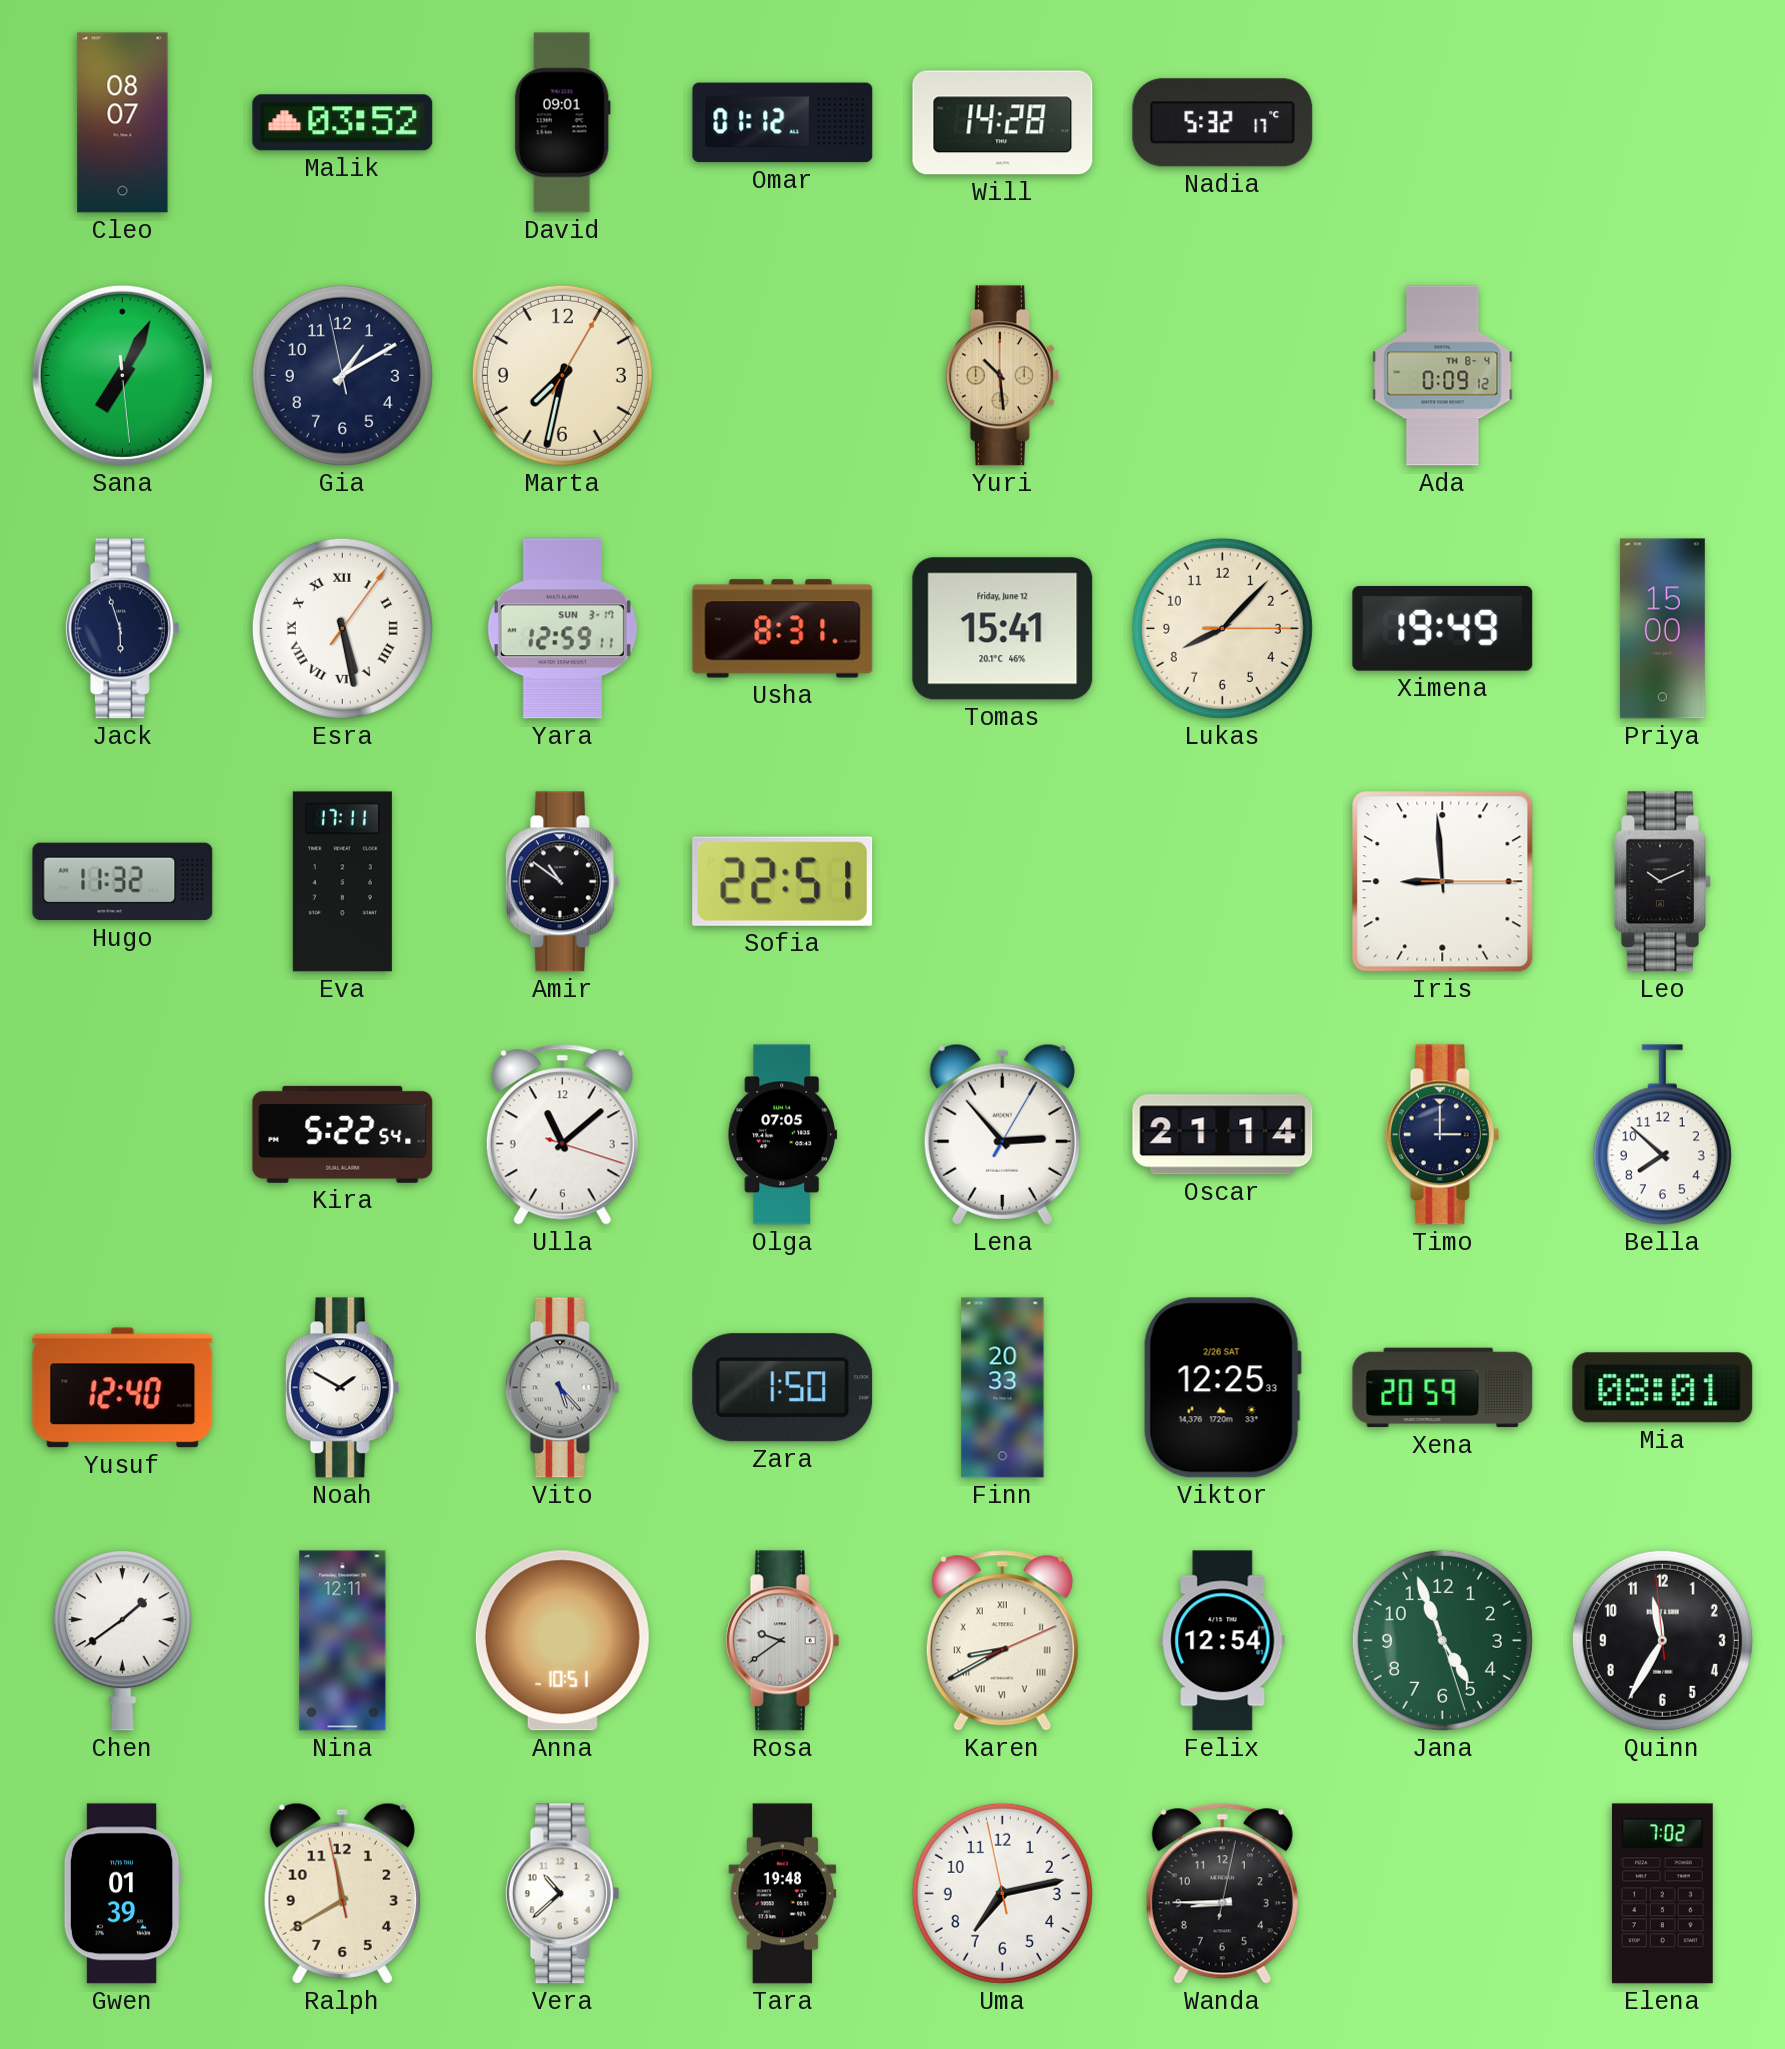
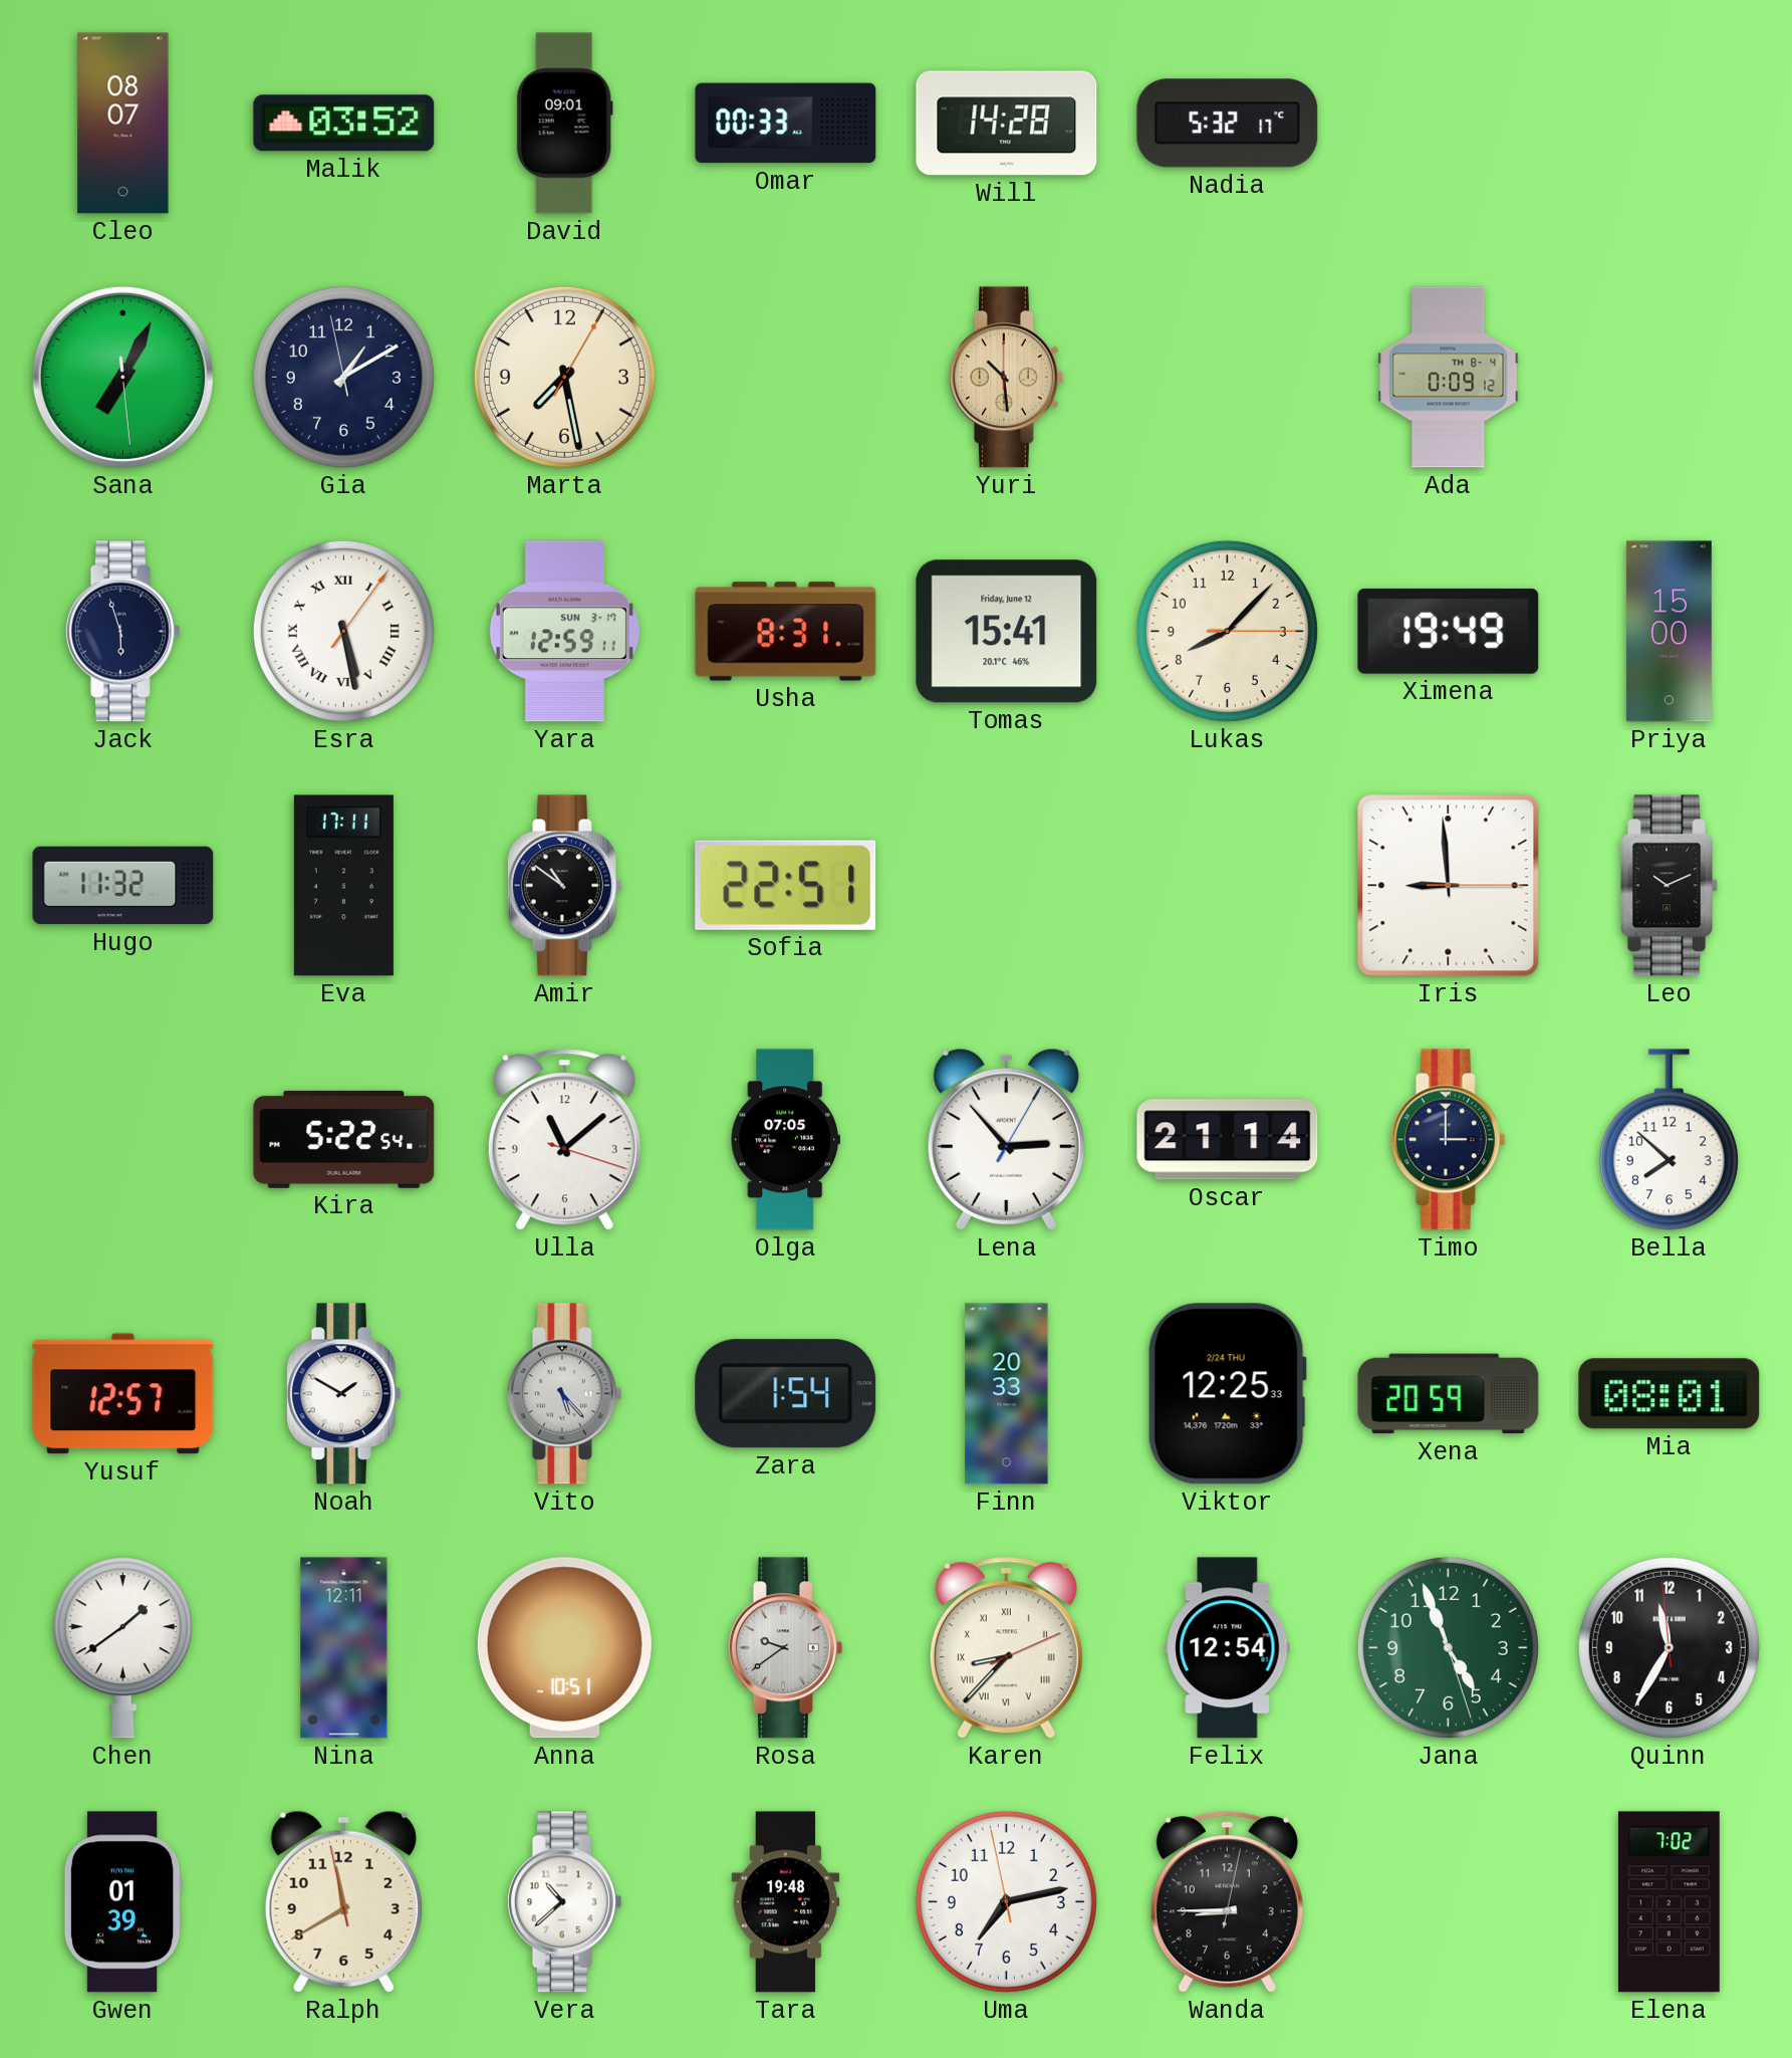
Omar: 01:12 -> 00:33
Marta: 7:32 -> 7:28
Yusuf: 12:40 -> 12:57
Zara: 1:50 -> 1:54
Viktor date: 2/26 SAT -> 2/24 THU
Karen: 8:40 -> 8:37
